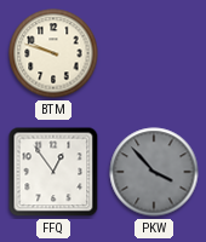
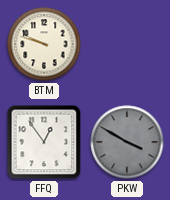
PKW: 3:53 -> 3:50
